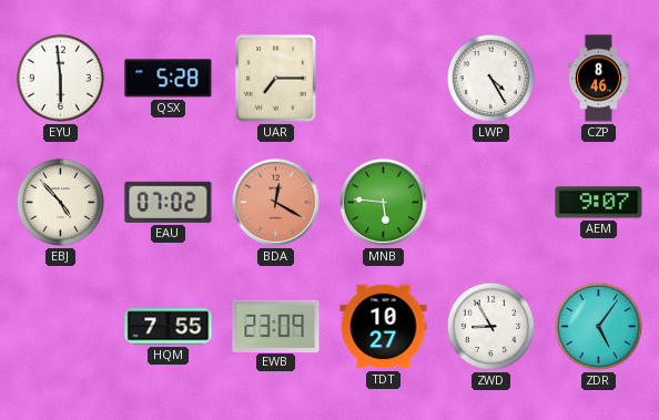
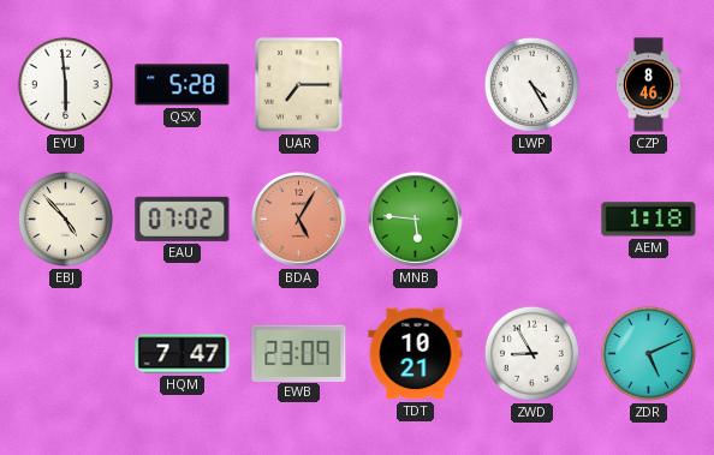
BDA: 12:20 -> 5:05
AEM: 9:07 -> 1:18
HQM: 7:55 -> 7:47
TDT: 10:27 -> 10:21
ZDR: 5:06 -> 5:11
